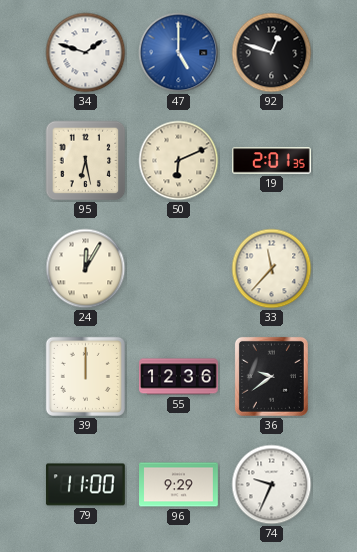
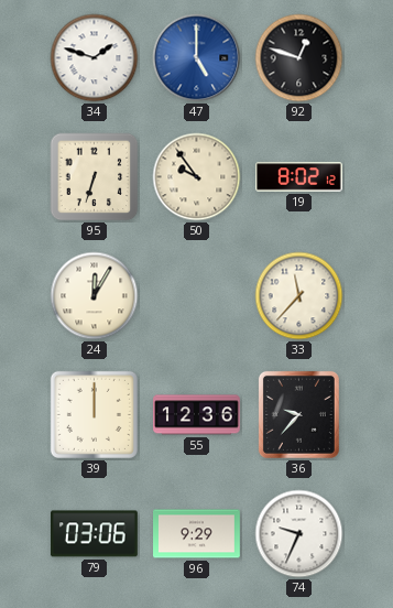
95: 6:28 -> 6:33
50: 6:11 -> 9:54
19: 2:01 -> 8:02
36: 9:39 -> 9:37
79: 11:00 -> 03:06
